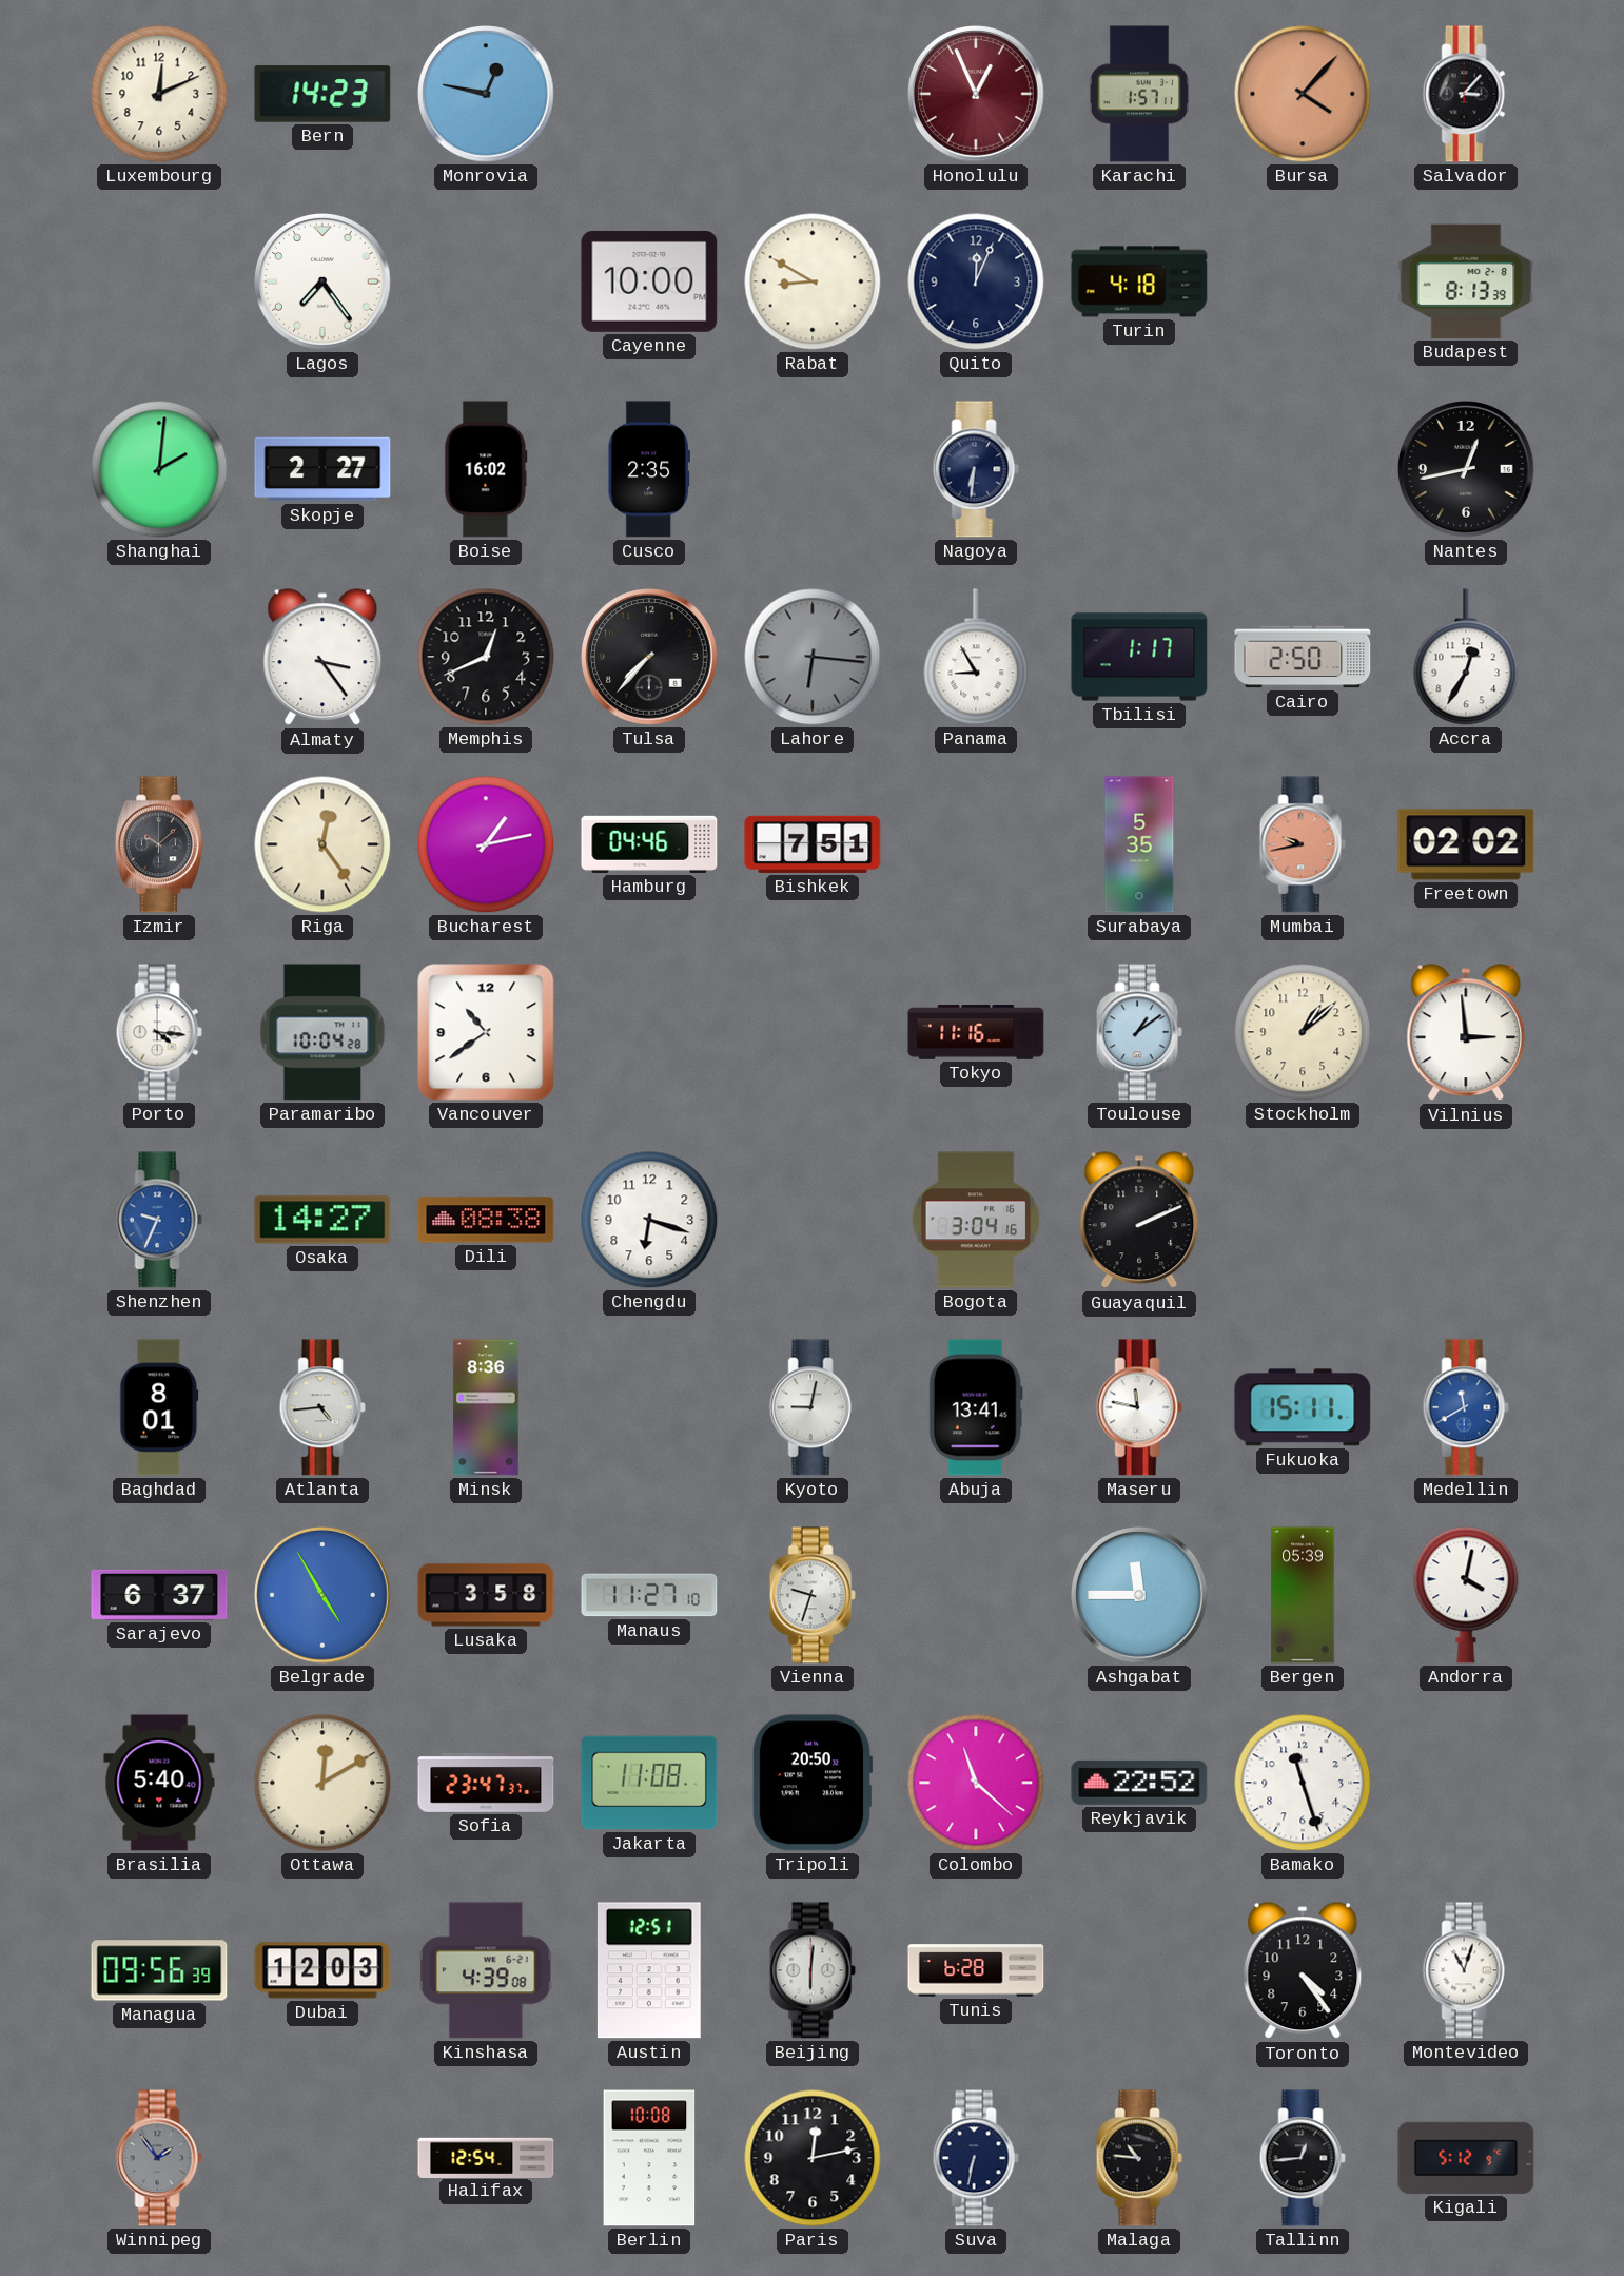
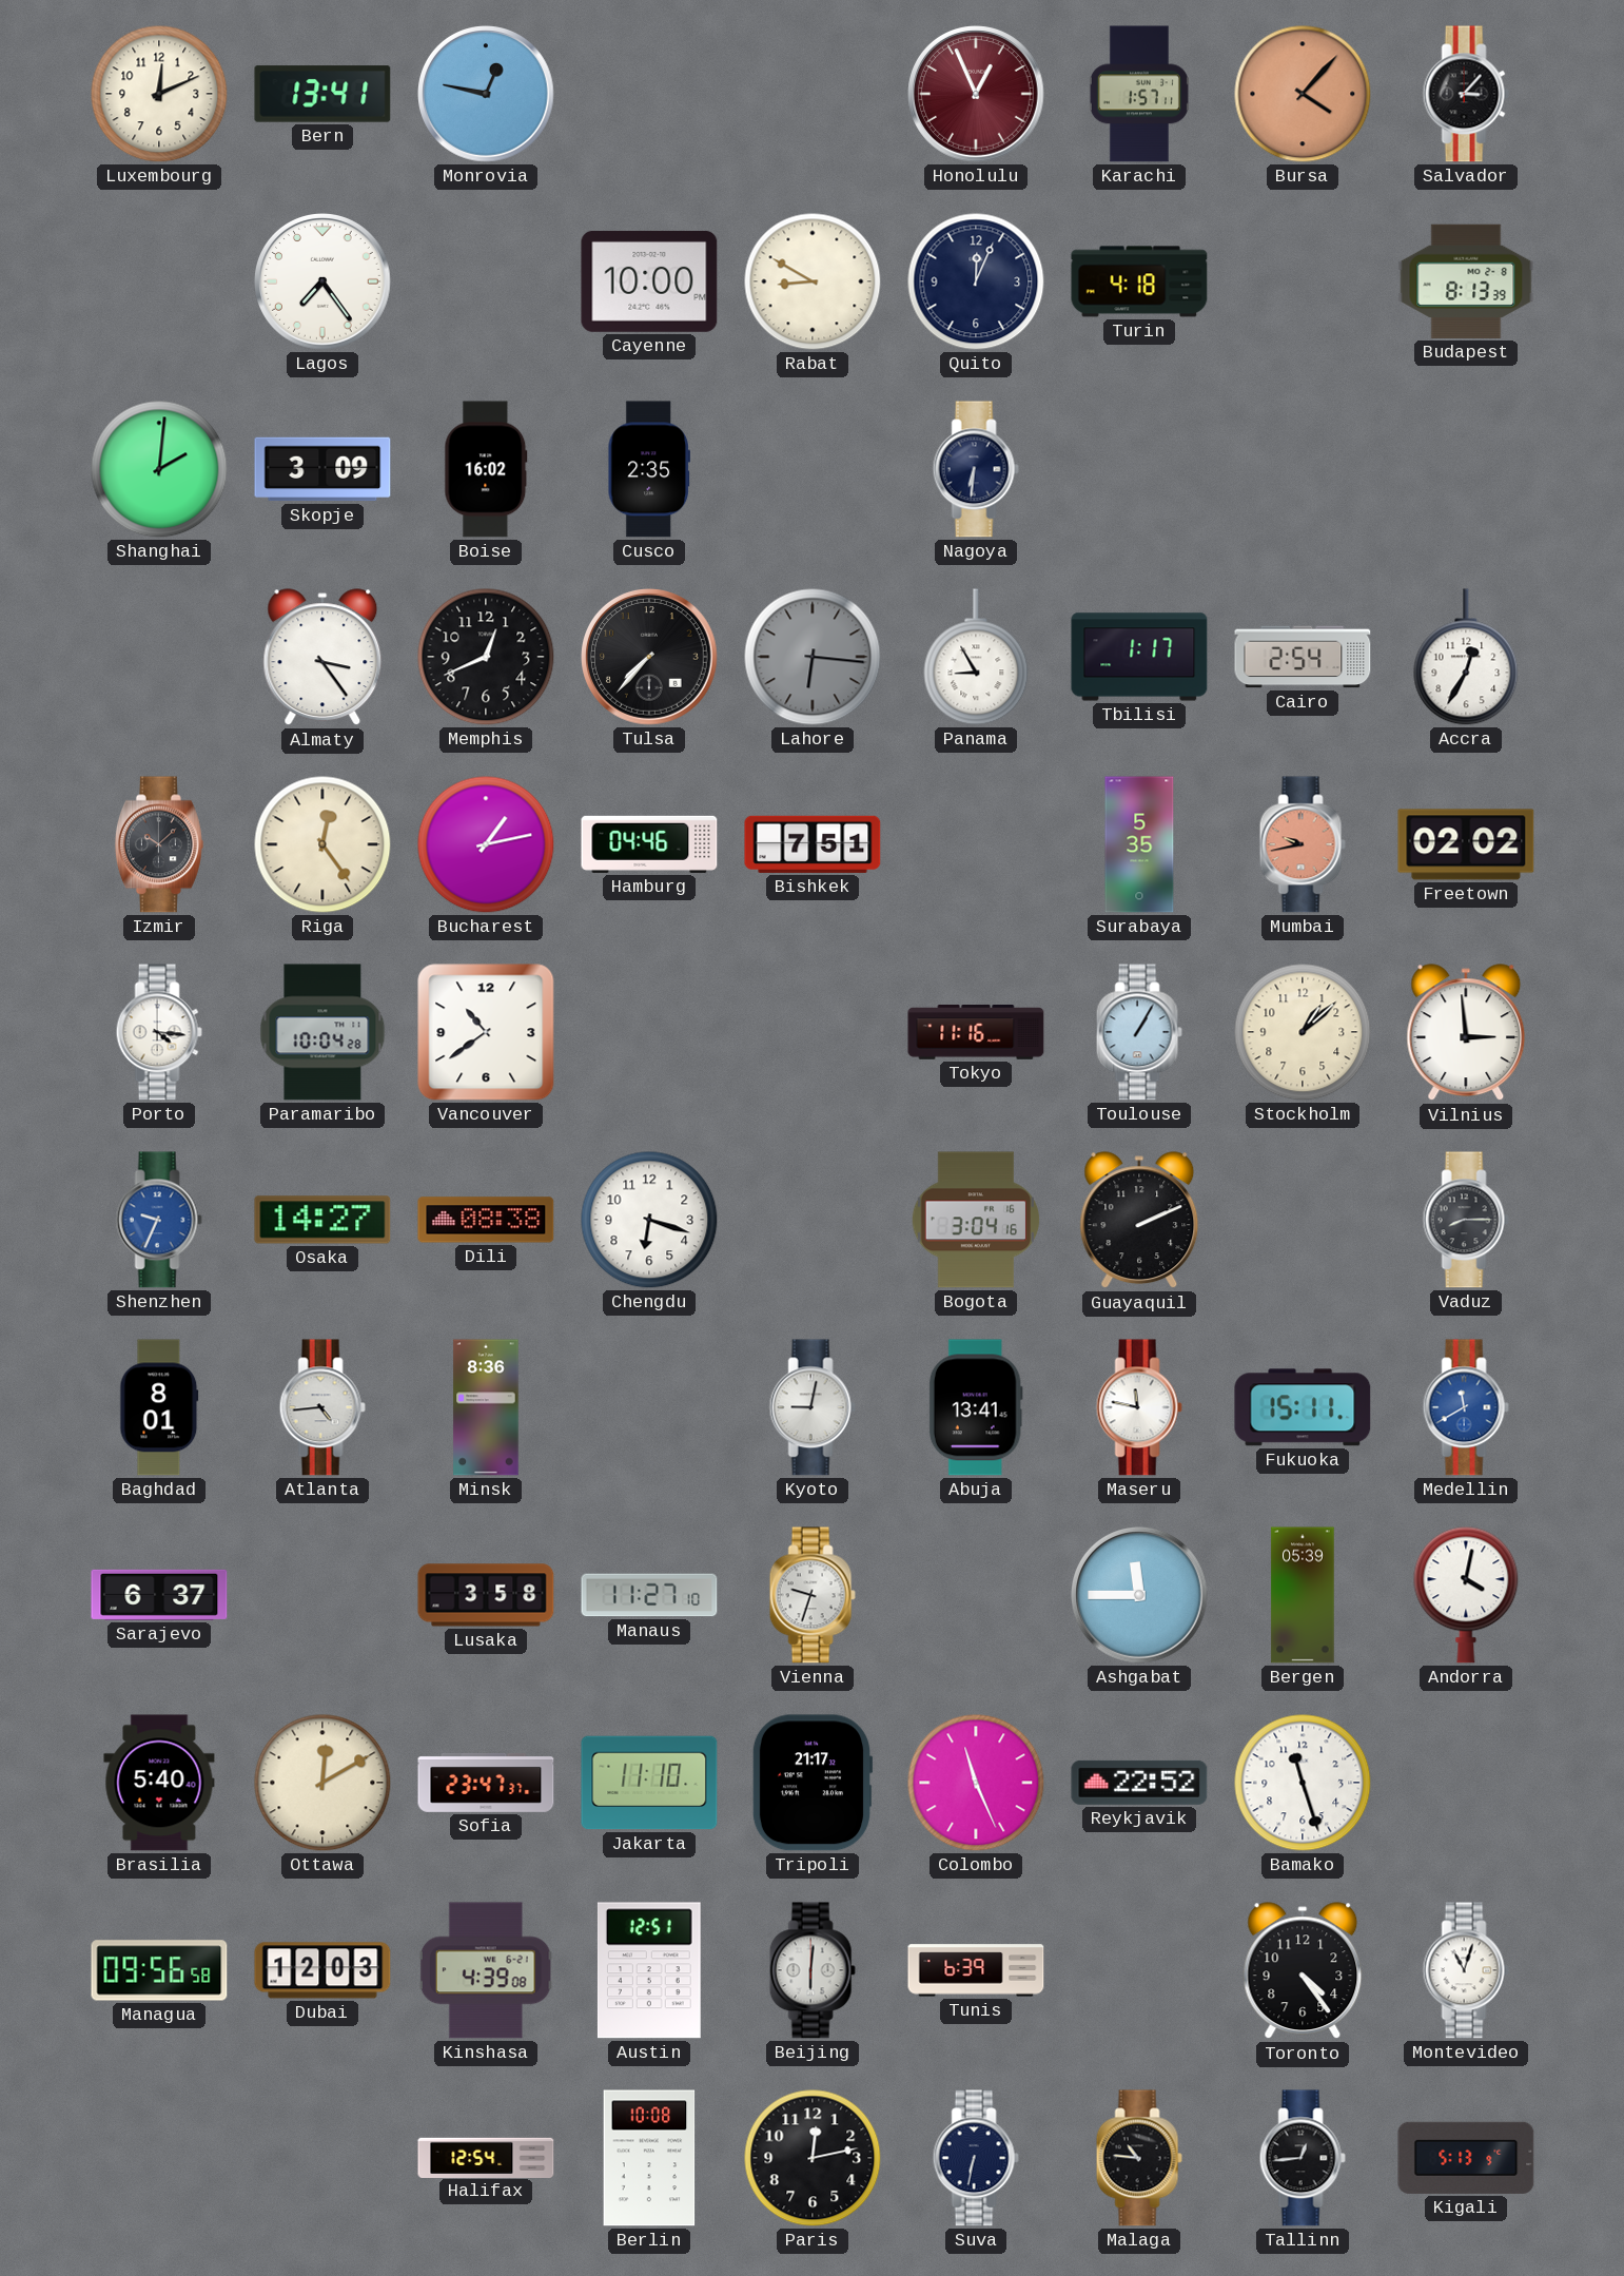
Bern: 14:23 -> 13:41
Skopje: 2:27 -> 3:09
Nantes: 12:43 -> none
Cairo: 2:50 -> 2:54
Toulouse: 1:09 -> 1:05
Vaduz: none -> 8:15
Belgrade: 4:55 -> none
Jakarta: 11:08 -> 11:10
Tripoli: 20:50 -> 21:17
Colombo: 11:22 -> 11:26
Managua: 09:56:39 -> 09:56:58
Tunis: 6:28 -> 6:39
Winnipeg: 1:54 -> none
Kigali: 5:12 -> 5:13
